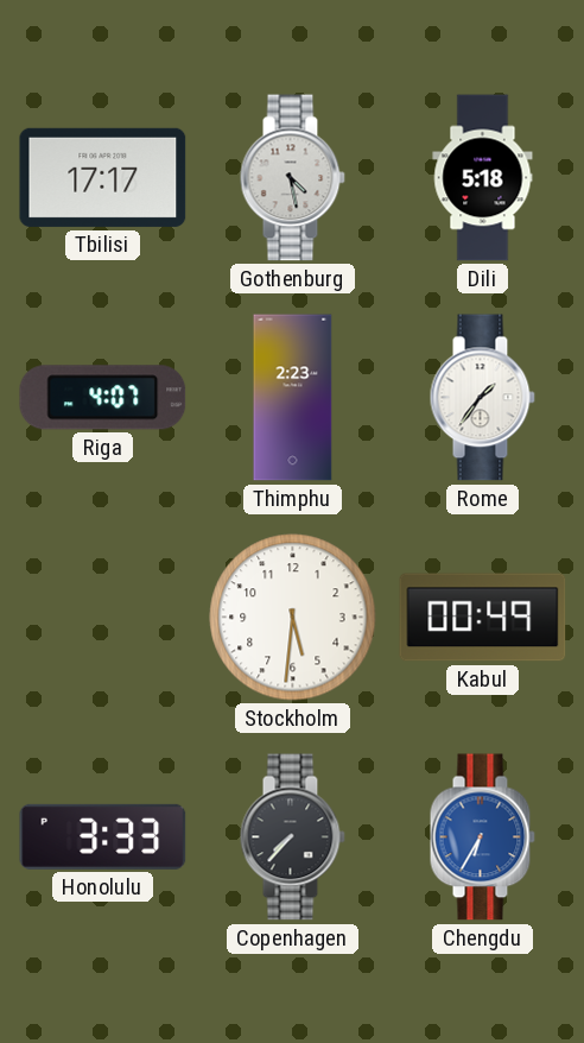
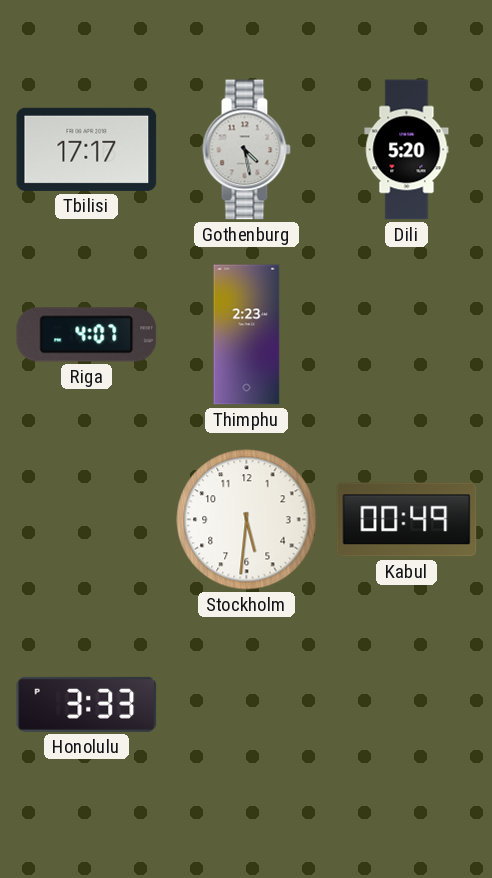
Dili: 5:18 -> 5:20
Rome: 1:36 -> none
Copenhagen: 7:37 -> none
Chengdu: 6:35 -> none
